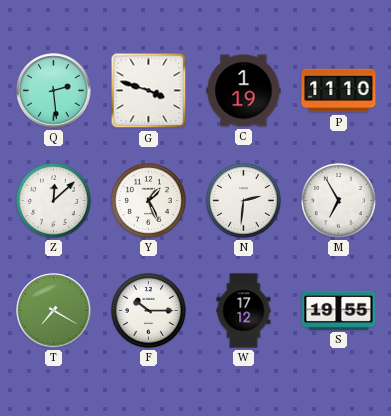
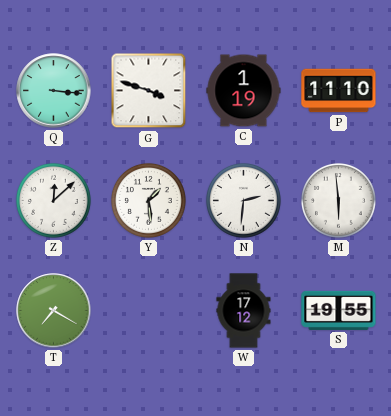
Q: 2:29 -> 3:16
Y: 1:26 -> 1:29
M: 6:55 -> 5:59
F: 10:15 -> none
